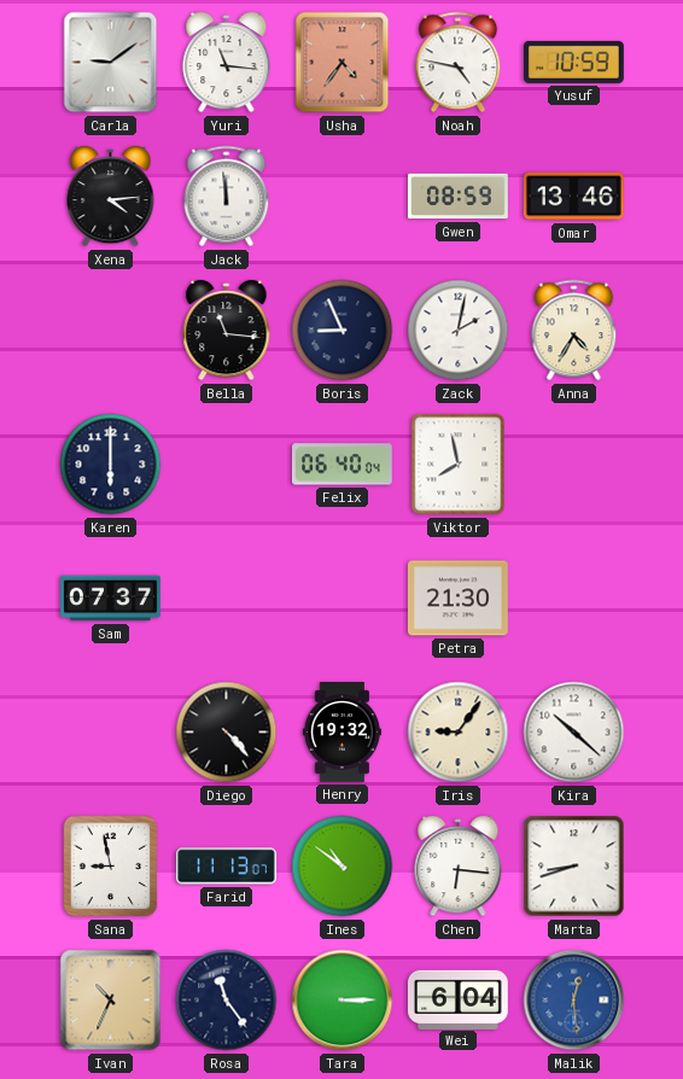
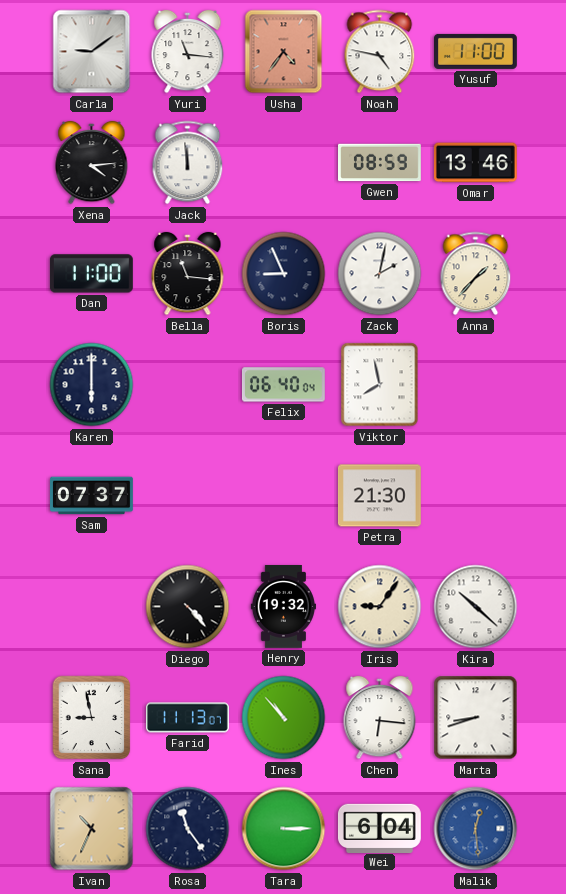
Yusuf: 10:59 -> 11:00
Dan: none -> 11:00
Anna: 4:35 -> 1:37
Ines: 10:51 -> 10:53
